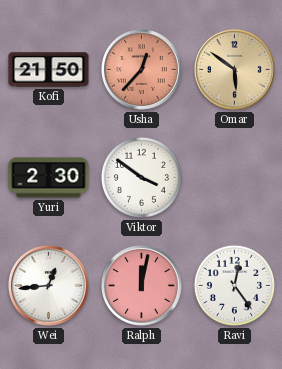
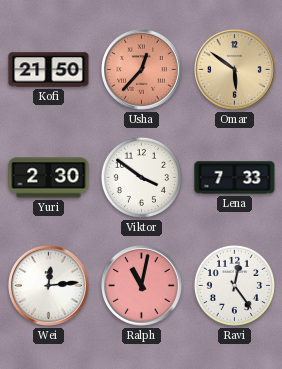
Lena: none -> 7:33
Wei: 12:44 -> 12:14
Ralph: 12:02 -> 11:02
